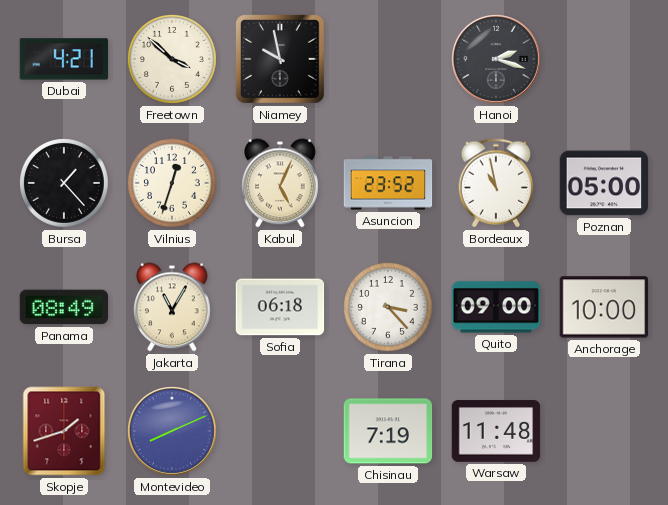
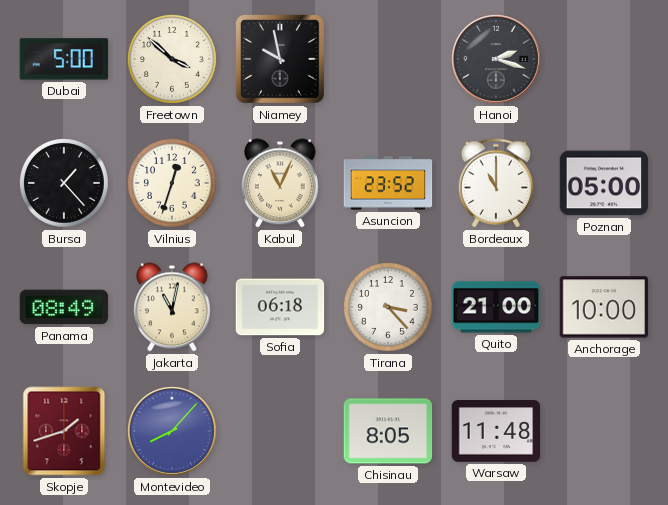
Dubai: 4:21 -> 5:00
Kabul: 5:04 -> 11:04
Bordeaux: 10:58 -> 11:00
Jakarta: 11:05 -> 11:02
Quito: 09:00 -> 21:00
Montevideo: 8:11 -> 8:07
Chisinau: 7:19 -> 8:05
